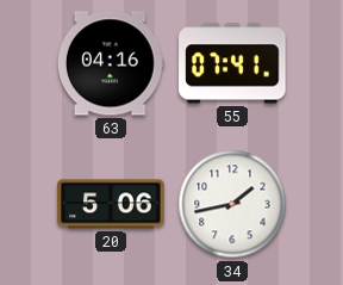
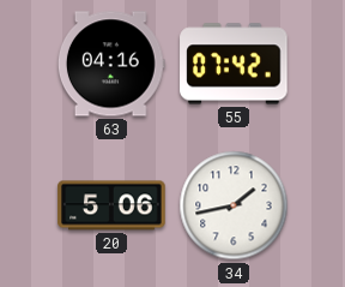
55: 07:41 -> 07:42
